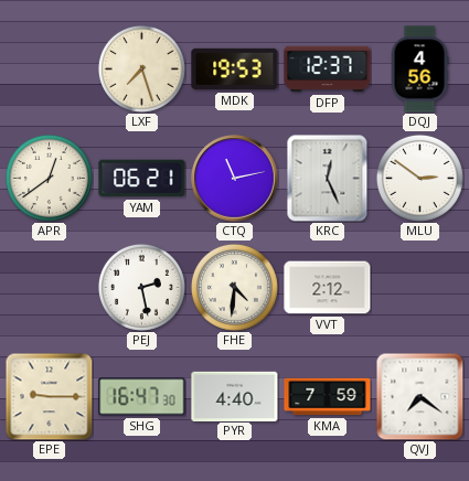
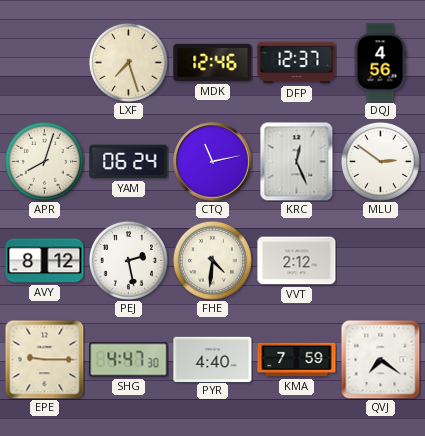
MDK: 19:53 -> 12:46
APR: 12:39 -> 8:03
YAM: 06:21 -> 06:24
AVY: none -> 8:12
SHG: 16:47 -> 4:47
